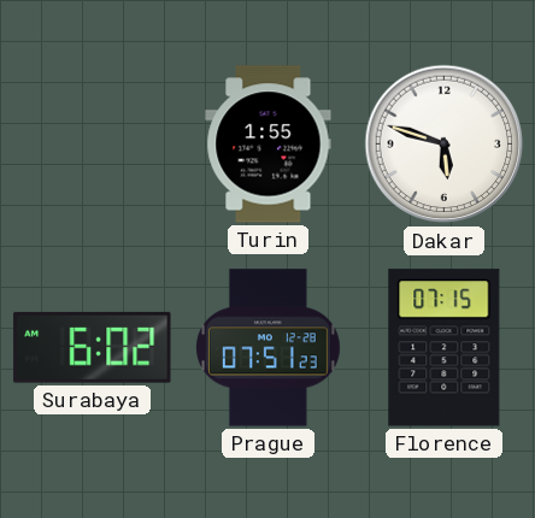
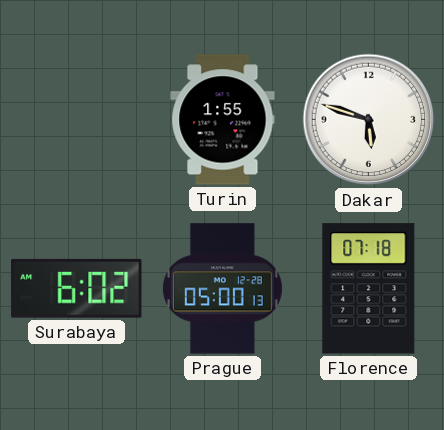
Prague: 07:51 -> 05:00
Florence: 07:15 -> 07:18
